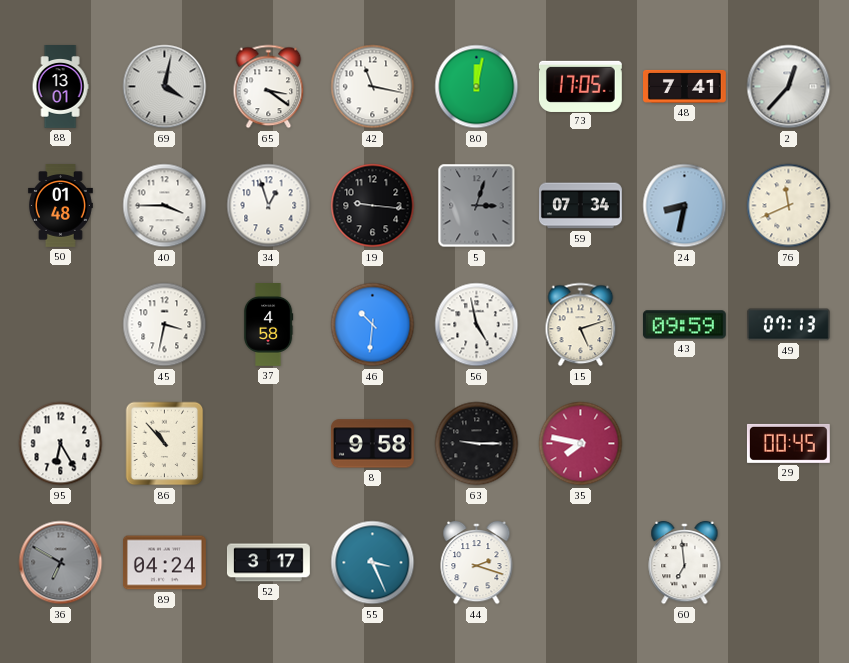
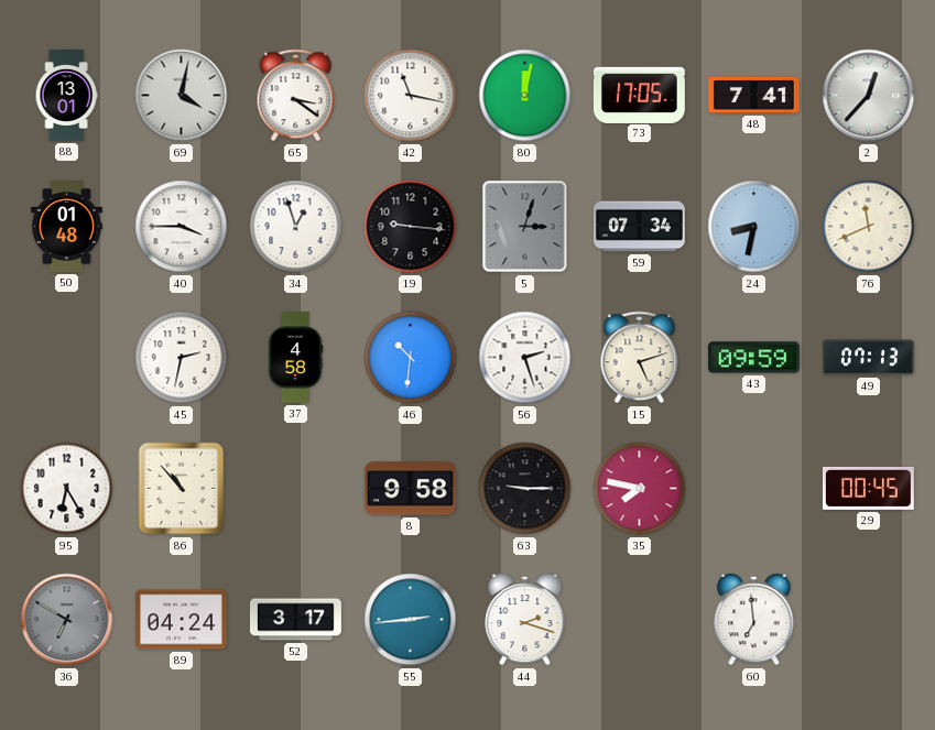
45: 3:32 -> 2:32
56: 4:58 -> 2:27
55: 3:26 -> 2:44
